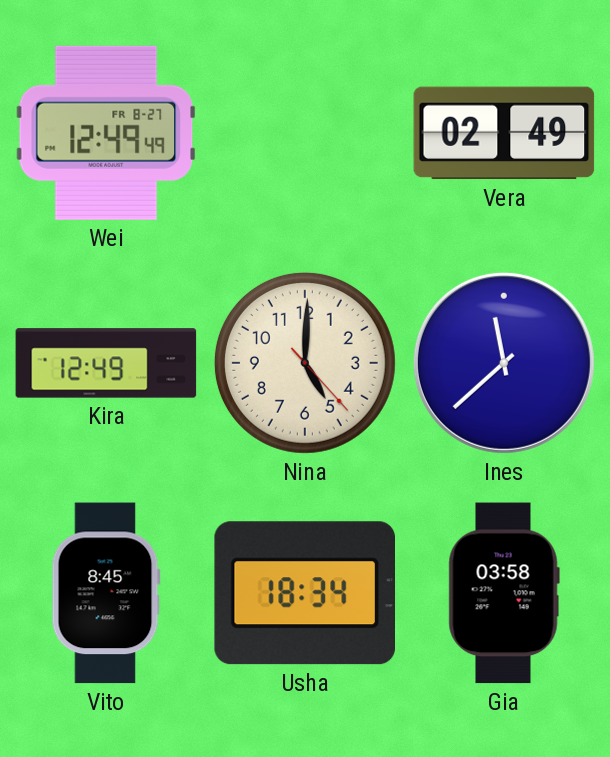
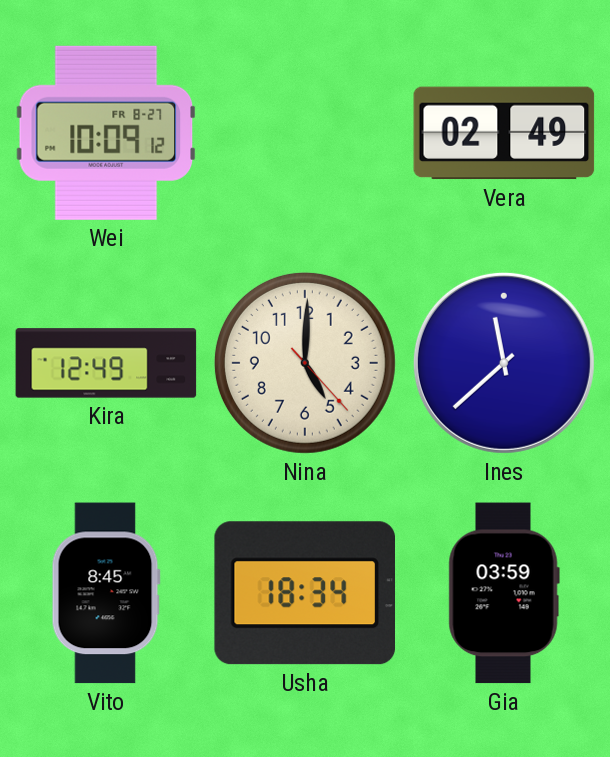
Wei: 12:49 -> 10:09
Gia: 03:58 -> 03:59
